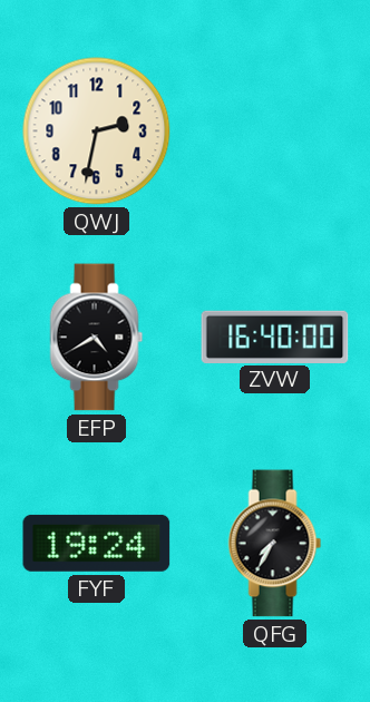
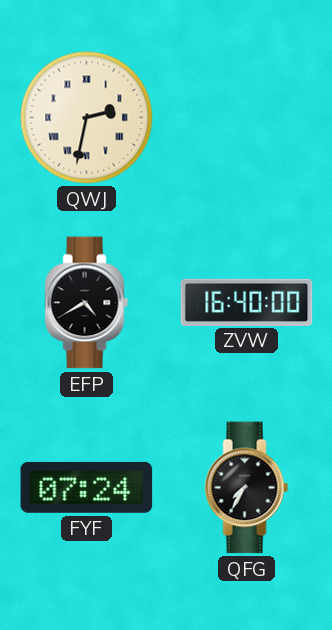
QWJ numerals: Arabic -> Roman
FYF: 19:24 -> 07:24
